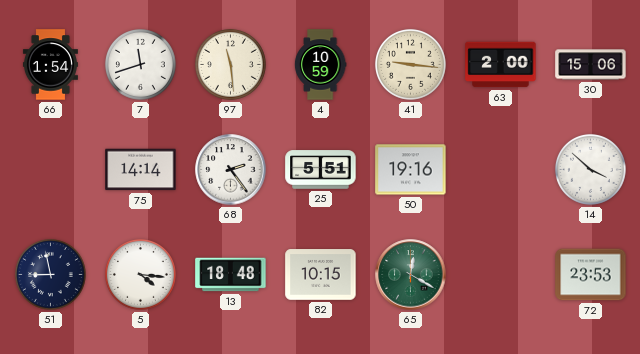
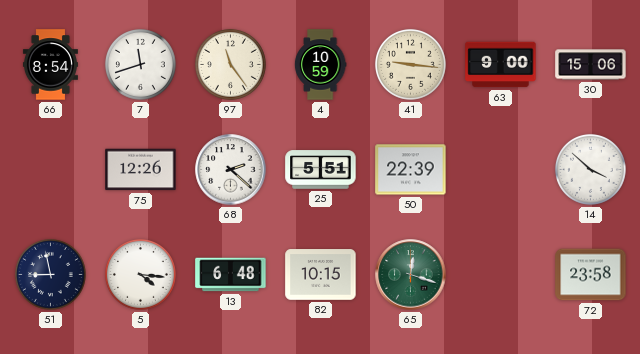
66: 1:54 -> 8:54
97: 11:29 -> 11:24
63: 2:00 -> 9:00
75: 14:14 -> 12:26
68: 2:24 -> 2:22
50: 19:16 -> 22:39
13: 18:48 -> 6:48
65: 12:20 -> 12:18
72: 23:53 -> 23:58
